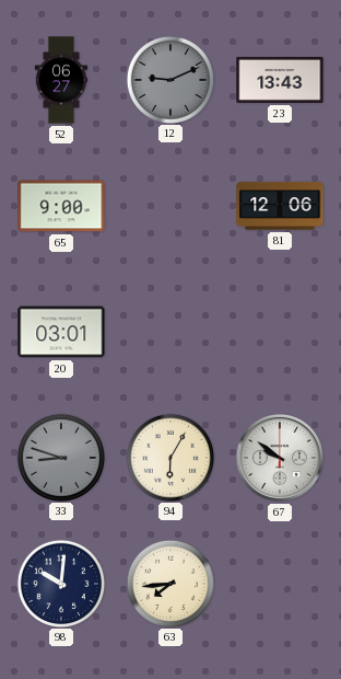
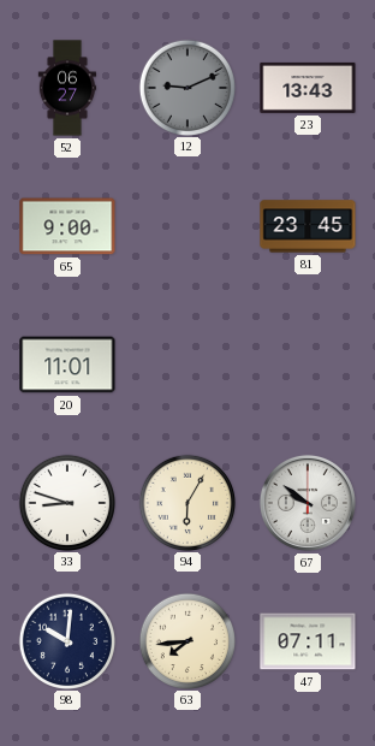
81: 12:06 -> 23:45
20: 03:01 -> 11:01
33 dial: grey -> white
47: none -> 07:11
